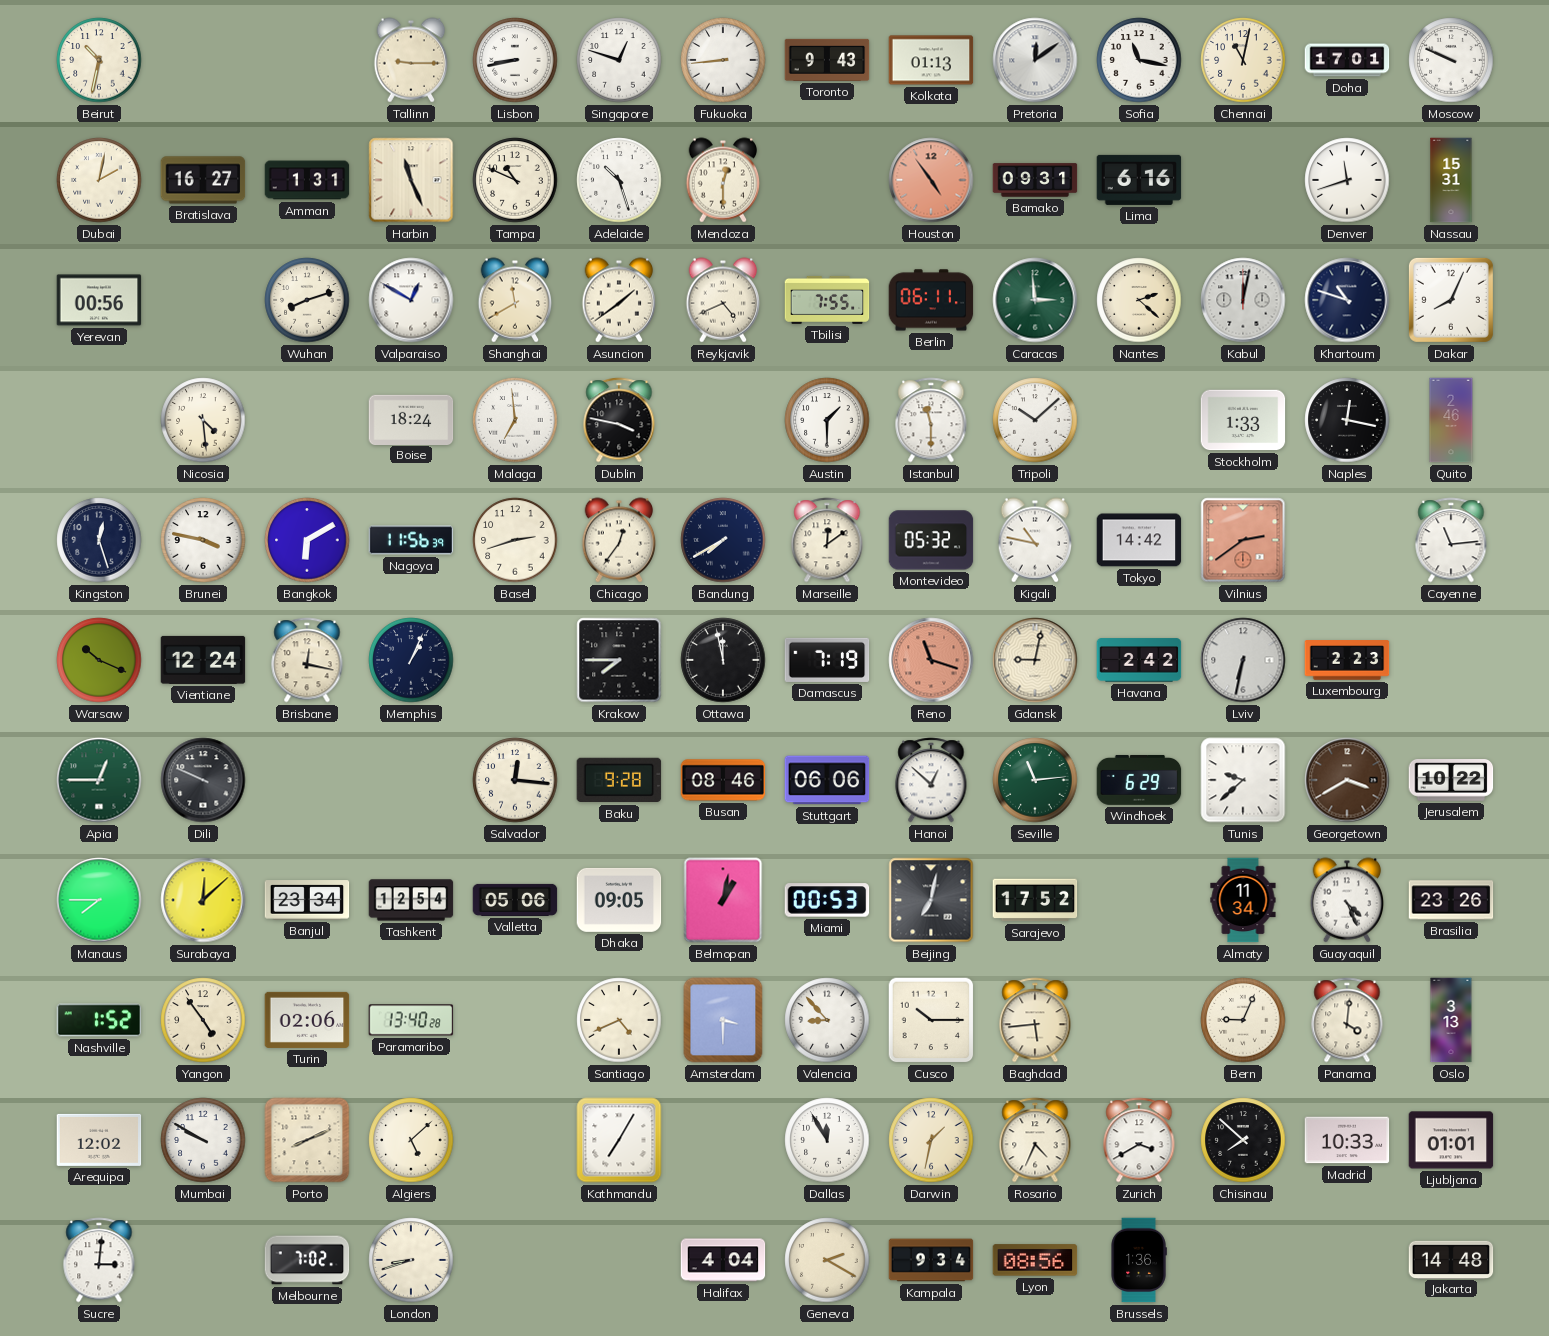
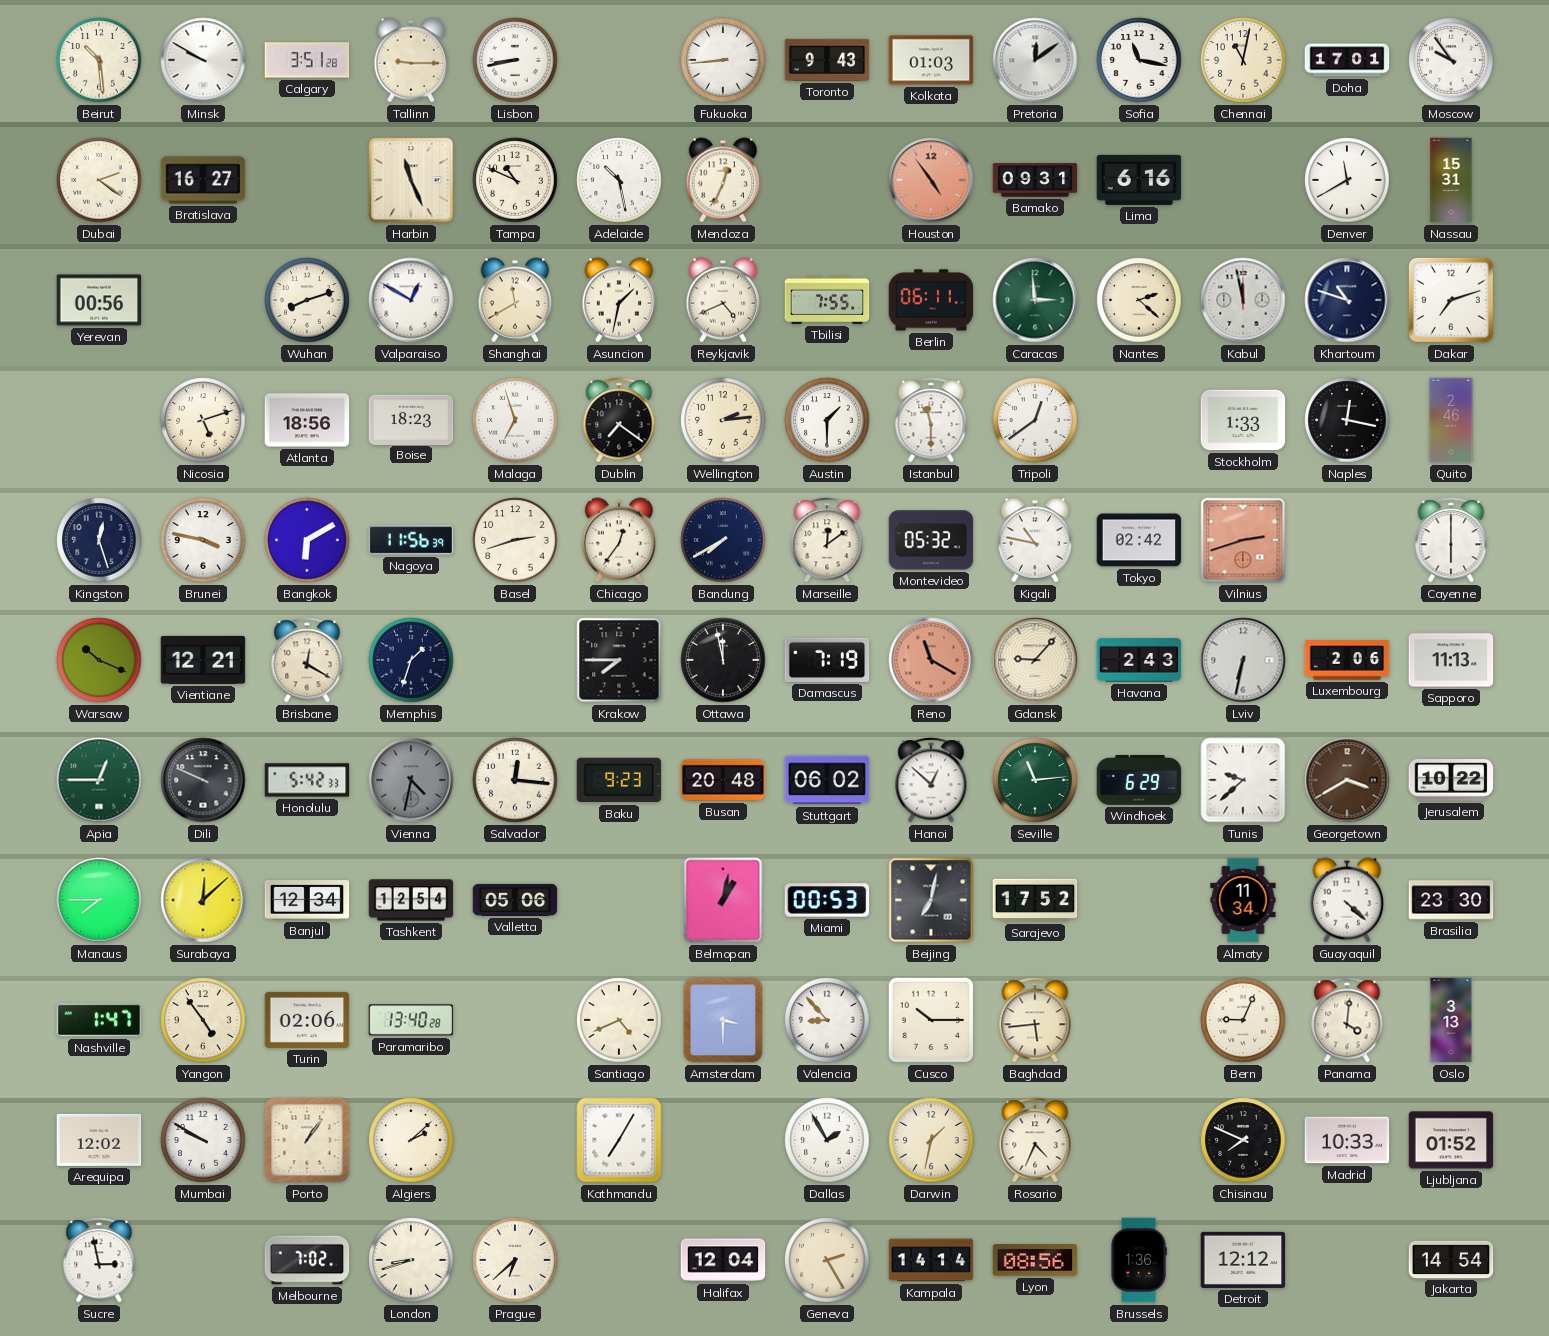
Beirut: 10:32 -> 10:29
Minsk: none -> 9:50
Calgary: none -> 3:51
Singapore: 12:48 -> none
Kolkata: 01:13 -> 01:03
Moscow: 9:49 -> 9:54
Dubai: 2:02 -> 2:21
Amman: 1:31 -> none
Adelaide: 10:27 -> 10:28
Mendoza: 12:30 -> 12:34
Denver: 11:42 -> 11:40
Asuncion: 1:39 -> 1:32
Kabul: 12:02 -> 11:58
Dakar: 8:04 -> 7:12
Nicosia: 4:29 -> 5:12
Atlanta: none -> 18:56
Boise: 18:24 -> 18:23
Malaga: 6:59 -> 6:57
Dublin: 3:47 -> 7:21
Wellington: none -> 2:14
Tripoli: 10:08 -> 12:39
Tokyo: 14:42 -> 02:42
Vilnius: 2:39 -> 2:42
Cayenne: 11:14 -> 6:00
Vientiane: 12:24 -> 12:21
Brisbane: 12:17 -> 12:20
Memphis: 1:04 -> 1:33
Reno: 11:18 -> 11:20
Gdansk: 9:02 -> 9:07
Havana: 2:42 -> 2:43
Luxembourg: 2:23 -> 2:06
Sapporo: none -> 11:13
Honolulu: none -> 5:42
Vienna: none -> 4:32
Baku: 9:28 -> 9:23
Busan: 08:46 -> 20:48
Stuttgart: 06:06 -> 06:02
Banjul: 23:34 -> 12:34
Dhaka: 09:05 -> none
Guayaquil: 4:26 -> 4:22
Brasilia: 23:26 -> 23:30
Nashville: 1:52 -> 1:47
Porto: 8:11 -> 1:06
Algiers: 5:08 -> 2:08
Dallas: 11:55 -> 1:55
Zurich: 3:40 -> none
Chisinau: 7:52 -> 7:49
Ljubljana: 01:01 -> 01:52
Sucre: 3:01 -> 2:58
Prague: none -> 6:38
Halifax: 4:04 -> 12:04
Geneva: 2:20 -> 2:25
Kampala: 9:34 -> 14:14
Detroit: none -> 12:12
Jakarta: 14:48 -> 14:54
